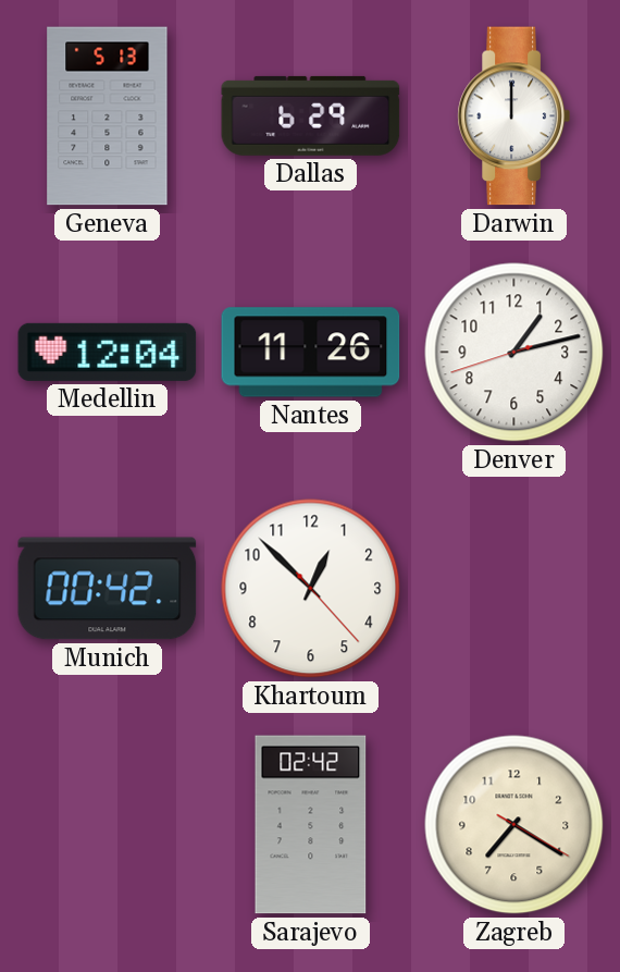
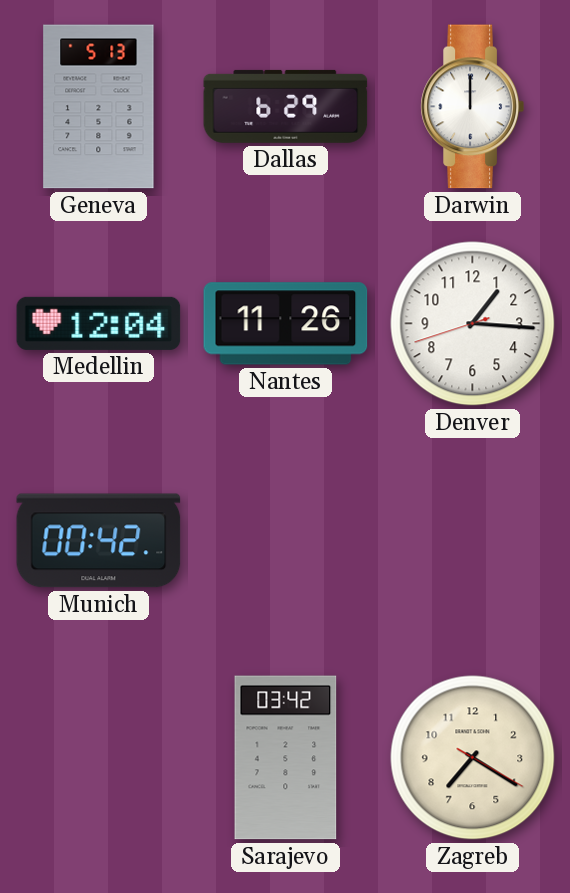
Denver: 1:12 -> 1:15
Khartoum: 12:52 -> none
Sarajevo: 02:42 -> 03:42
